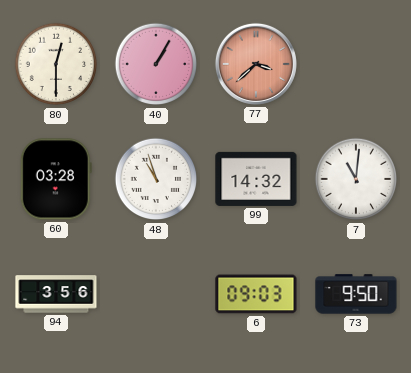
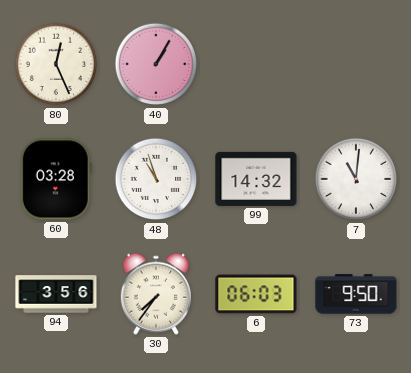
80: 12:30 -> 12:26
77: 3:38 -> none
30: none -> 7:36
6: 09:03 -> 06:03
